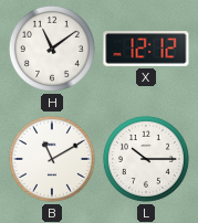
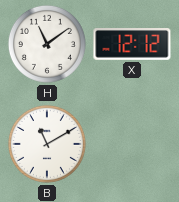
L: 10:15 -> none
